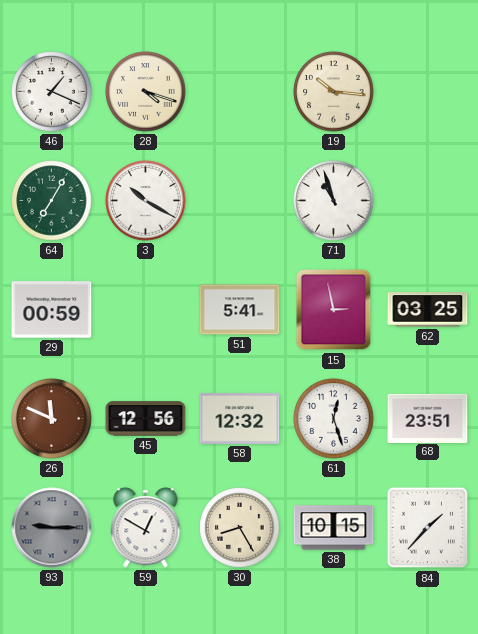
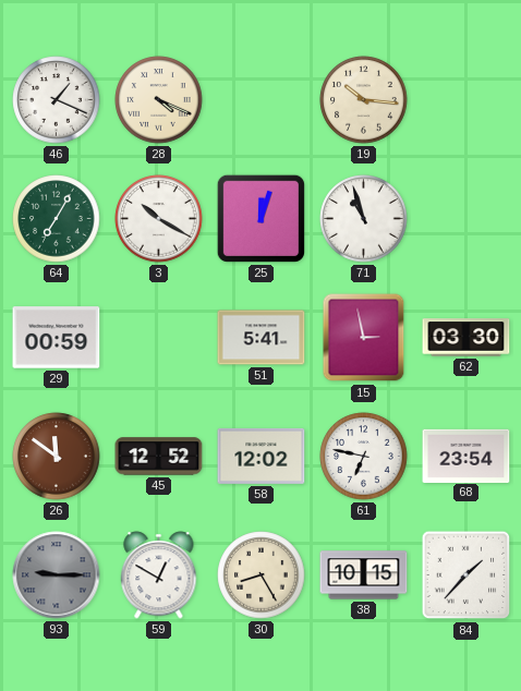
28: 4:18 -> 4:19
25: none -> 12:03
62: 03:25 -> 03:30
26: 11:49 -> 11:51
45: 12:56 -> 12:52
58: 12:32 -> 12:02
61: 12:27 -> 6:47
68: 23:51 -> 23:54
